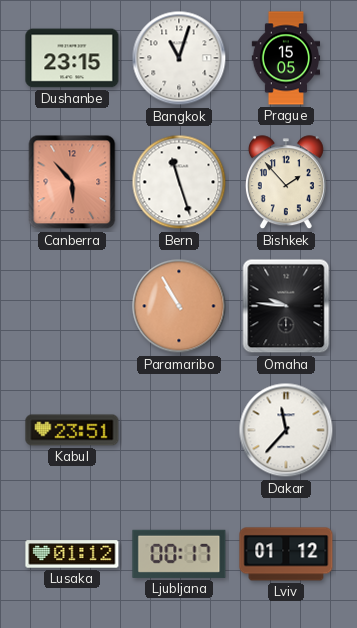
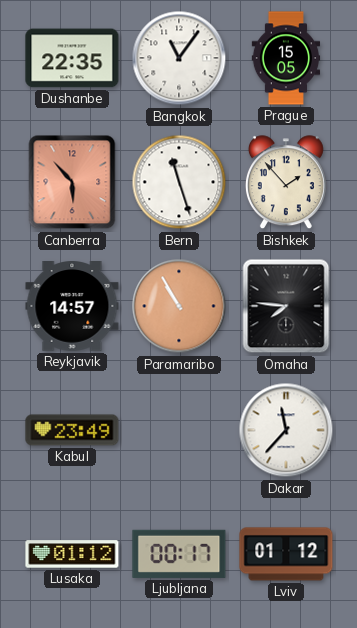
Dushanbe: 23:15 -> 22:35
Bangkok: 11:03 -> 11:06
Reykjavik: none -> 14:57
Omaha: 9:46 -> 7:46
Kabul: 23:51 -> 23:49
